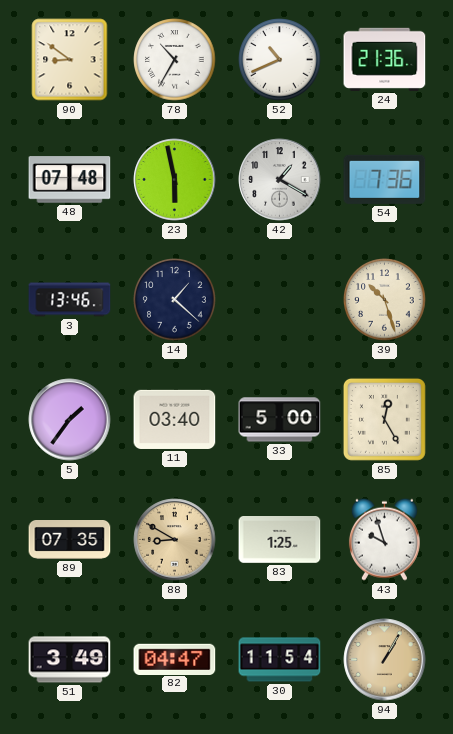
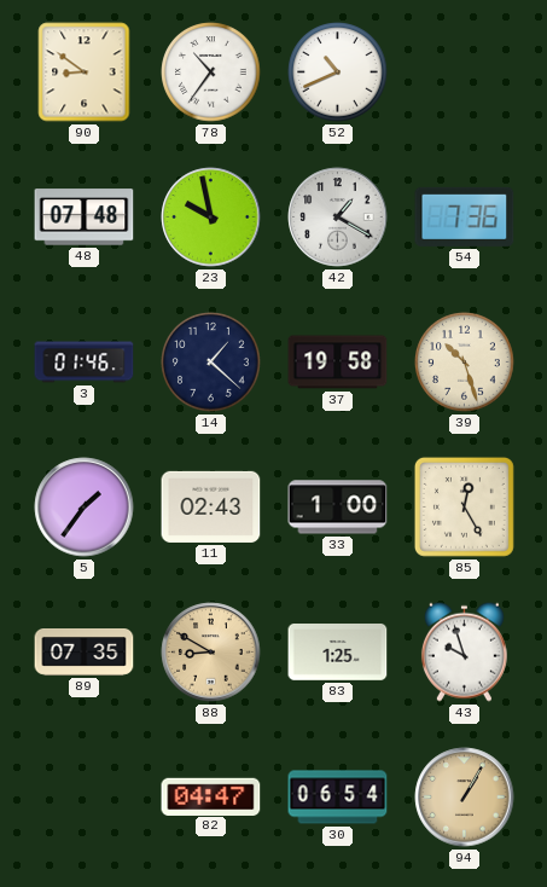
78: 10:35 -> 10:36
24: 21:36 -> none
23: 5:58 -> 9:58
3: 13:46 -> 01:46
37: none -> 19:58
11: 03:40 -> 02:43
33: 5:00 -> 1:00
51: 3:49 -> none
30: 11:54 -> 06:54
